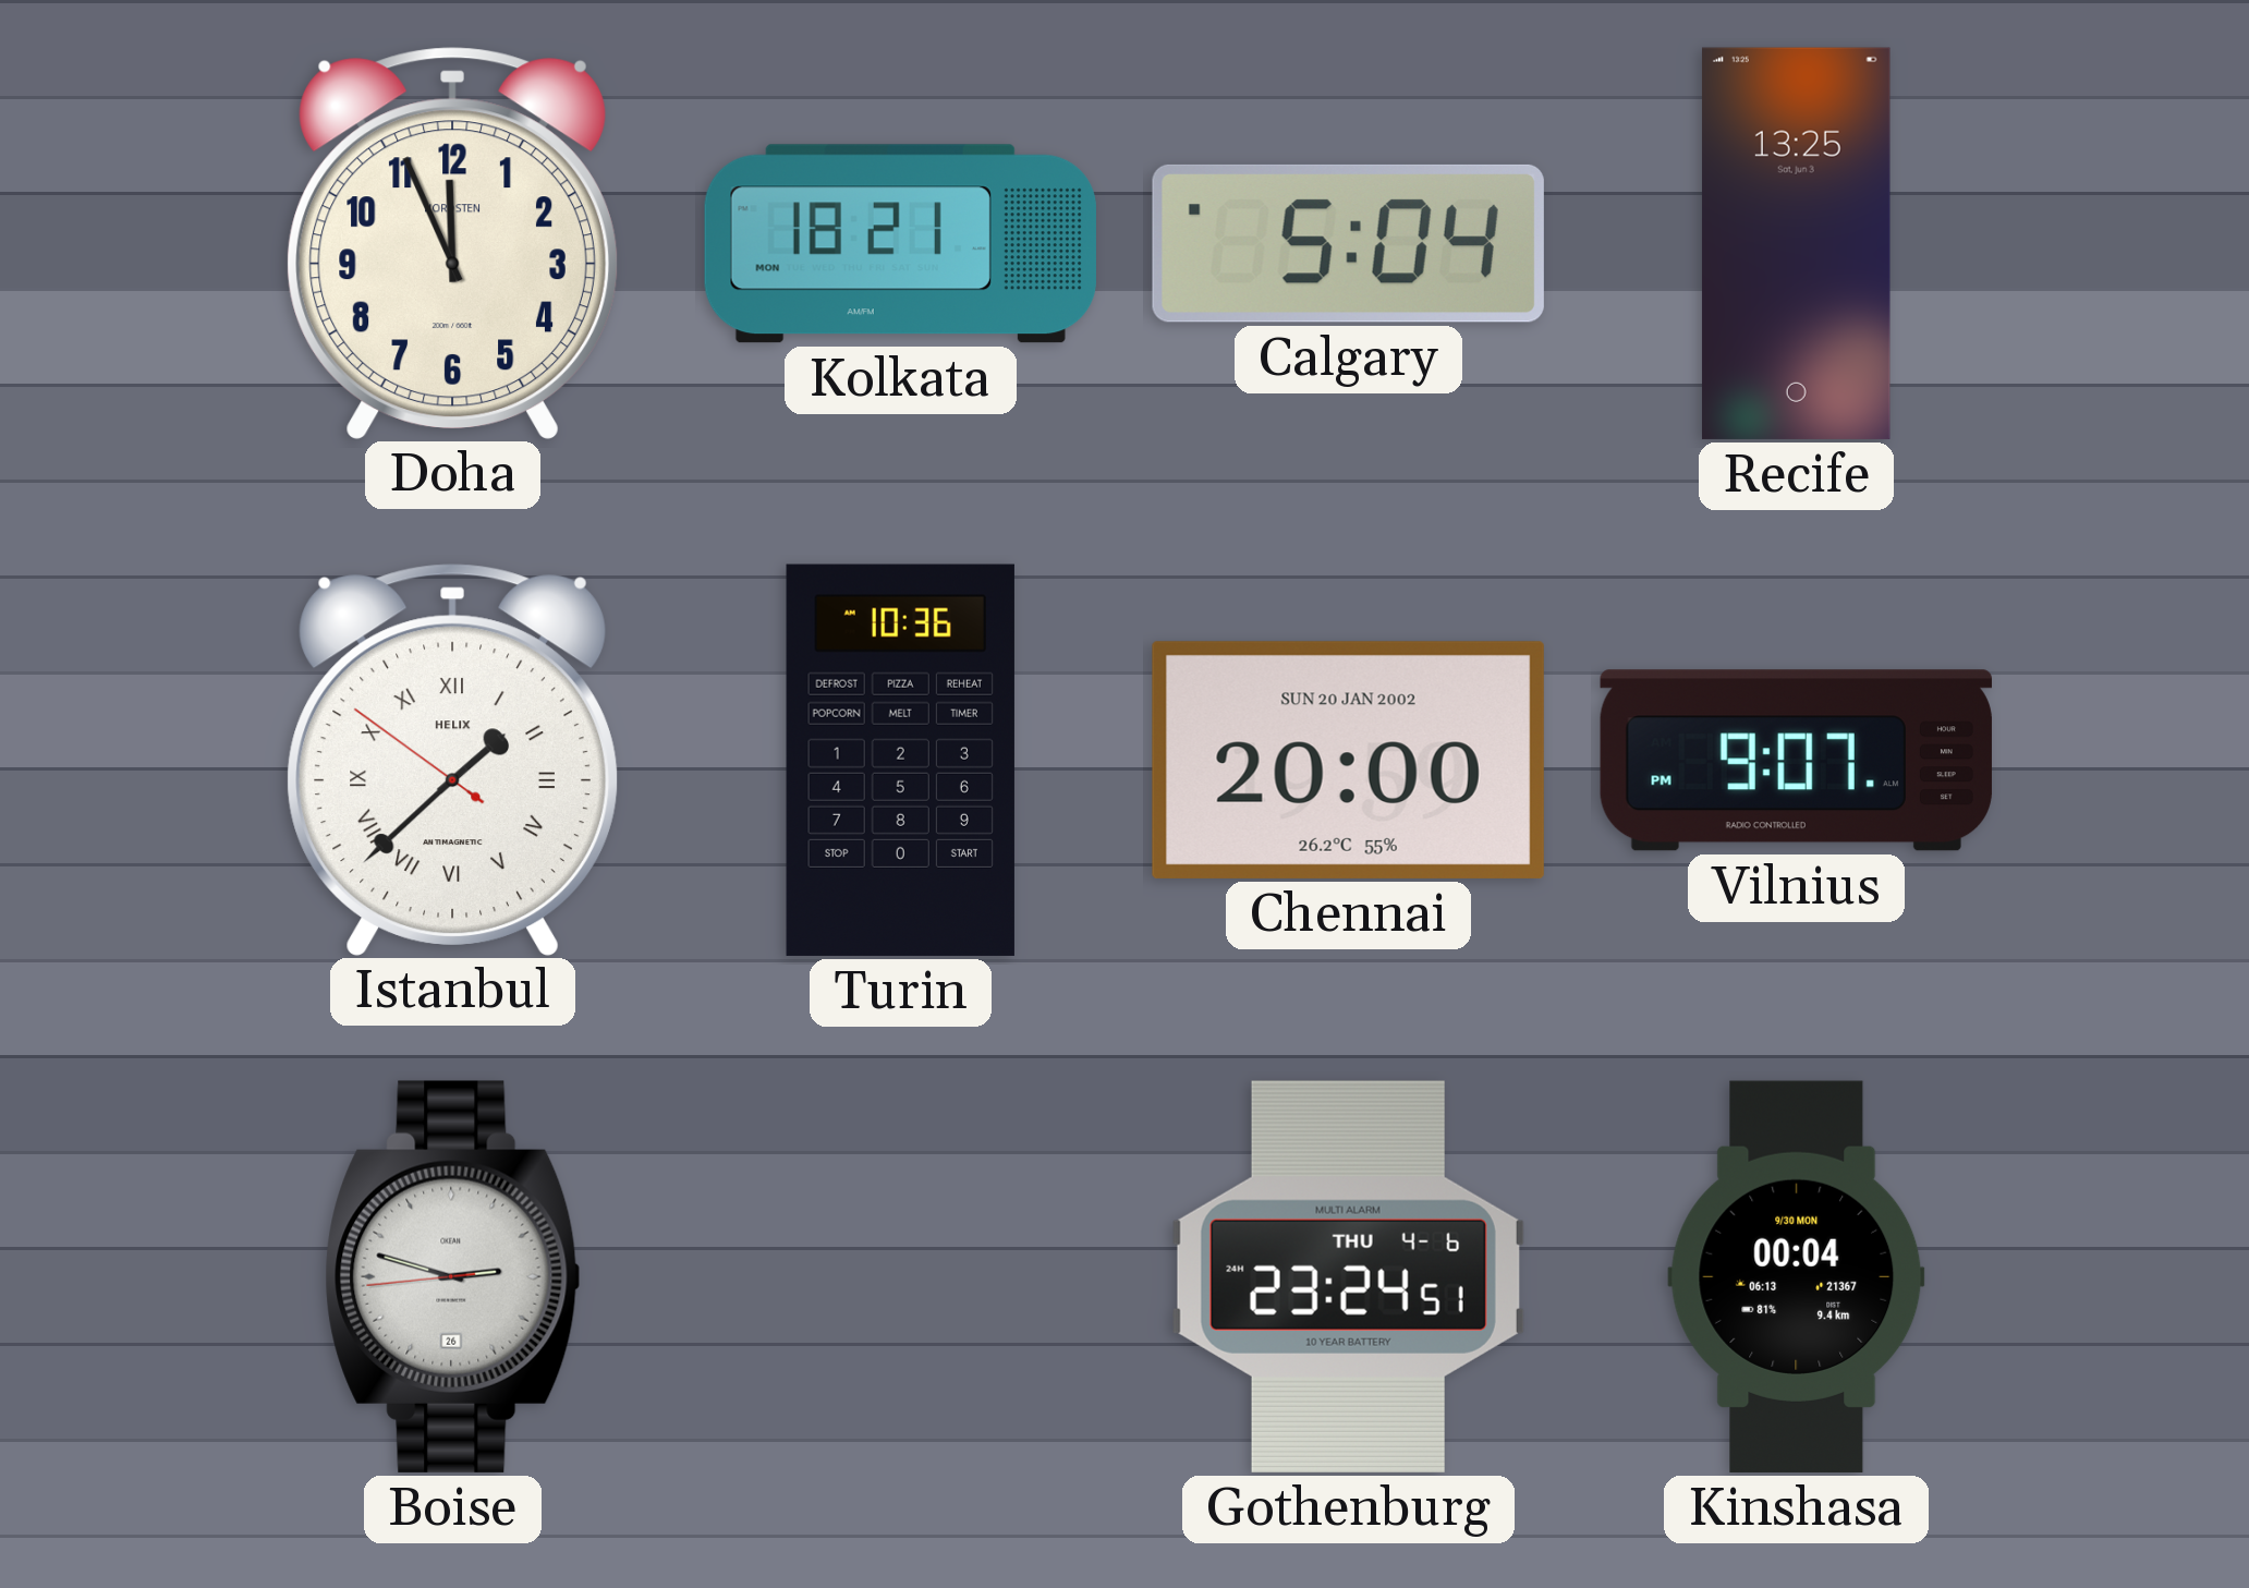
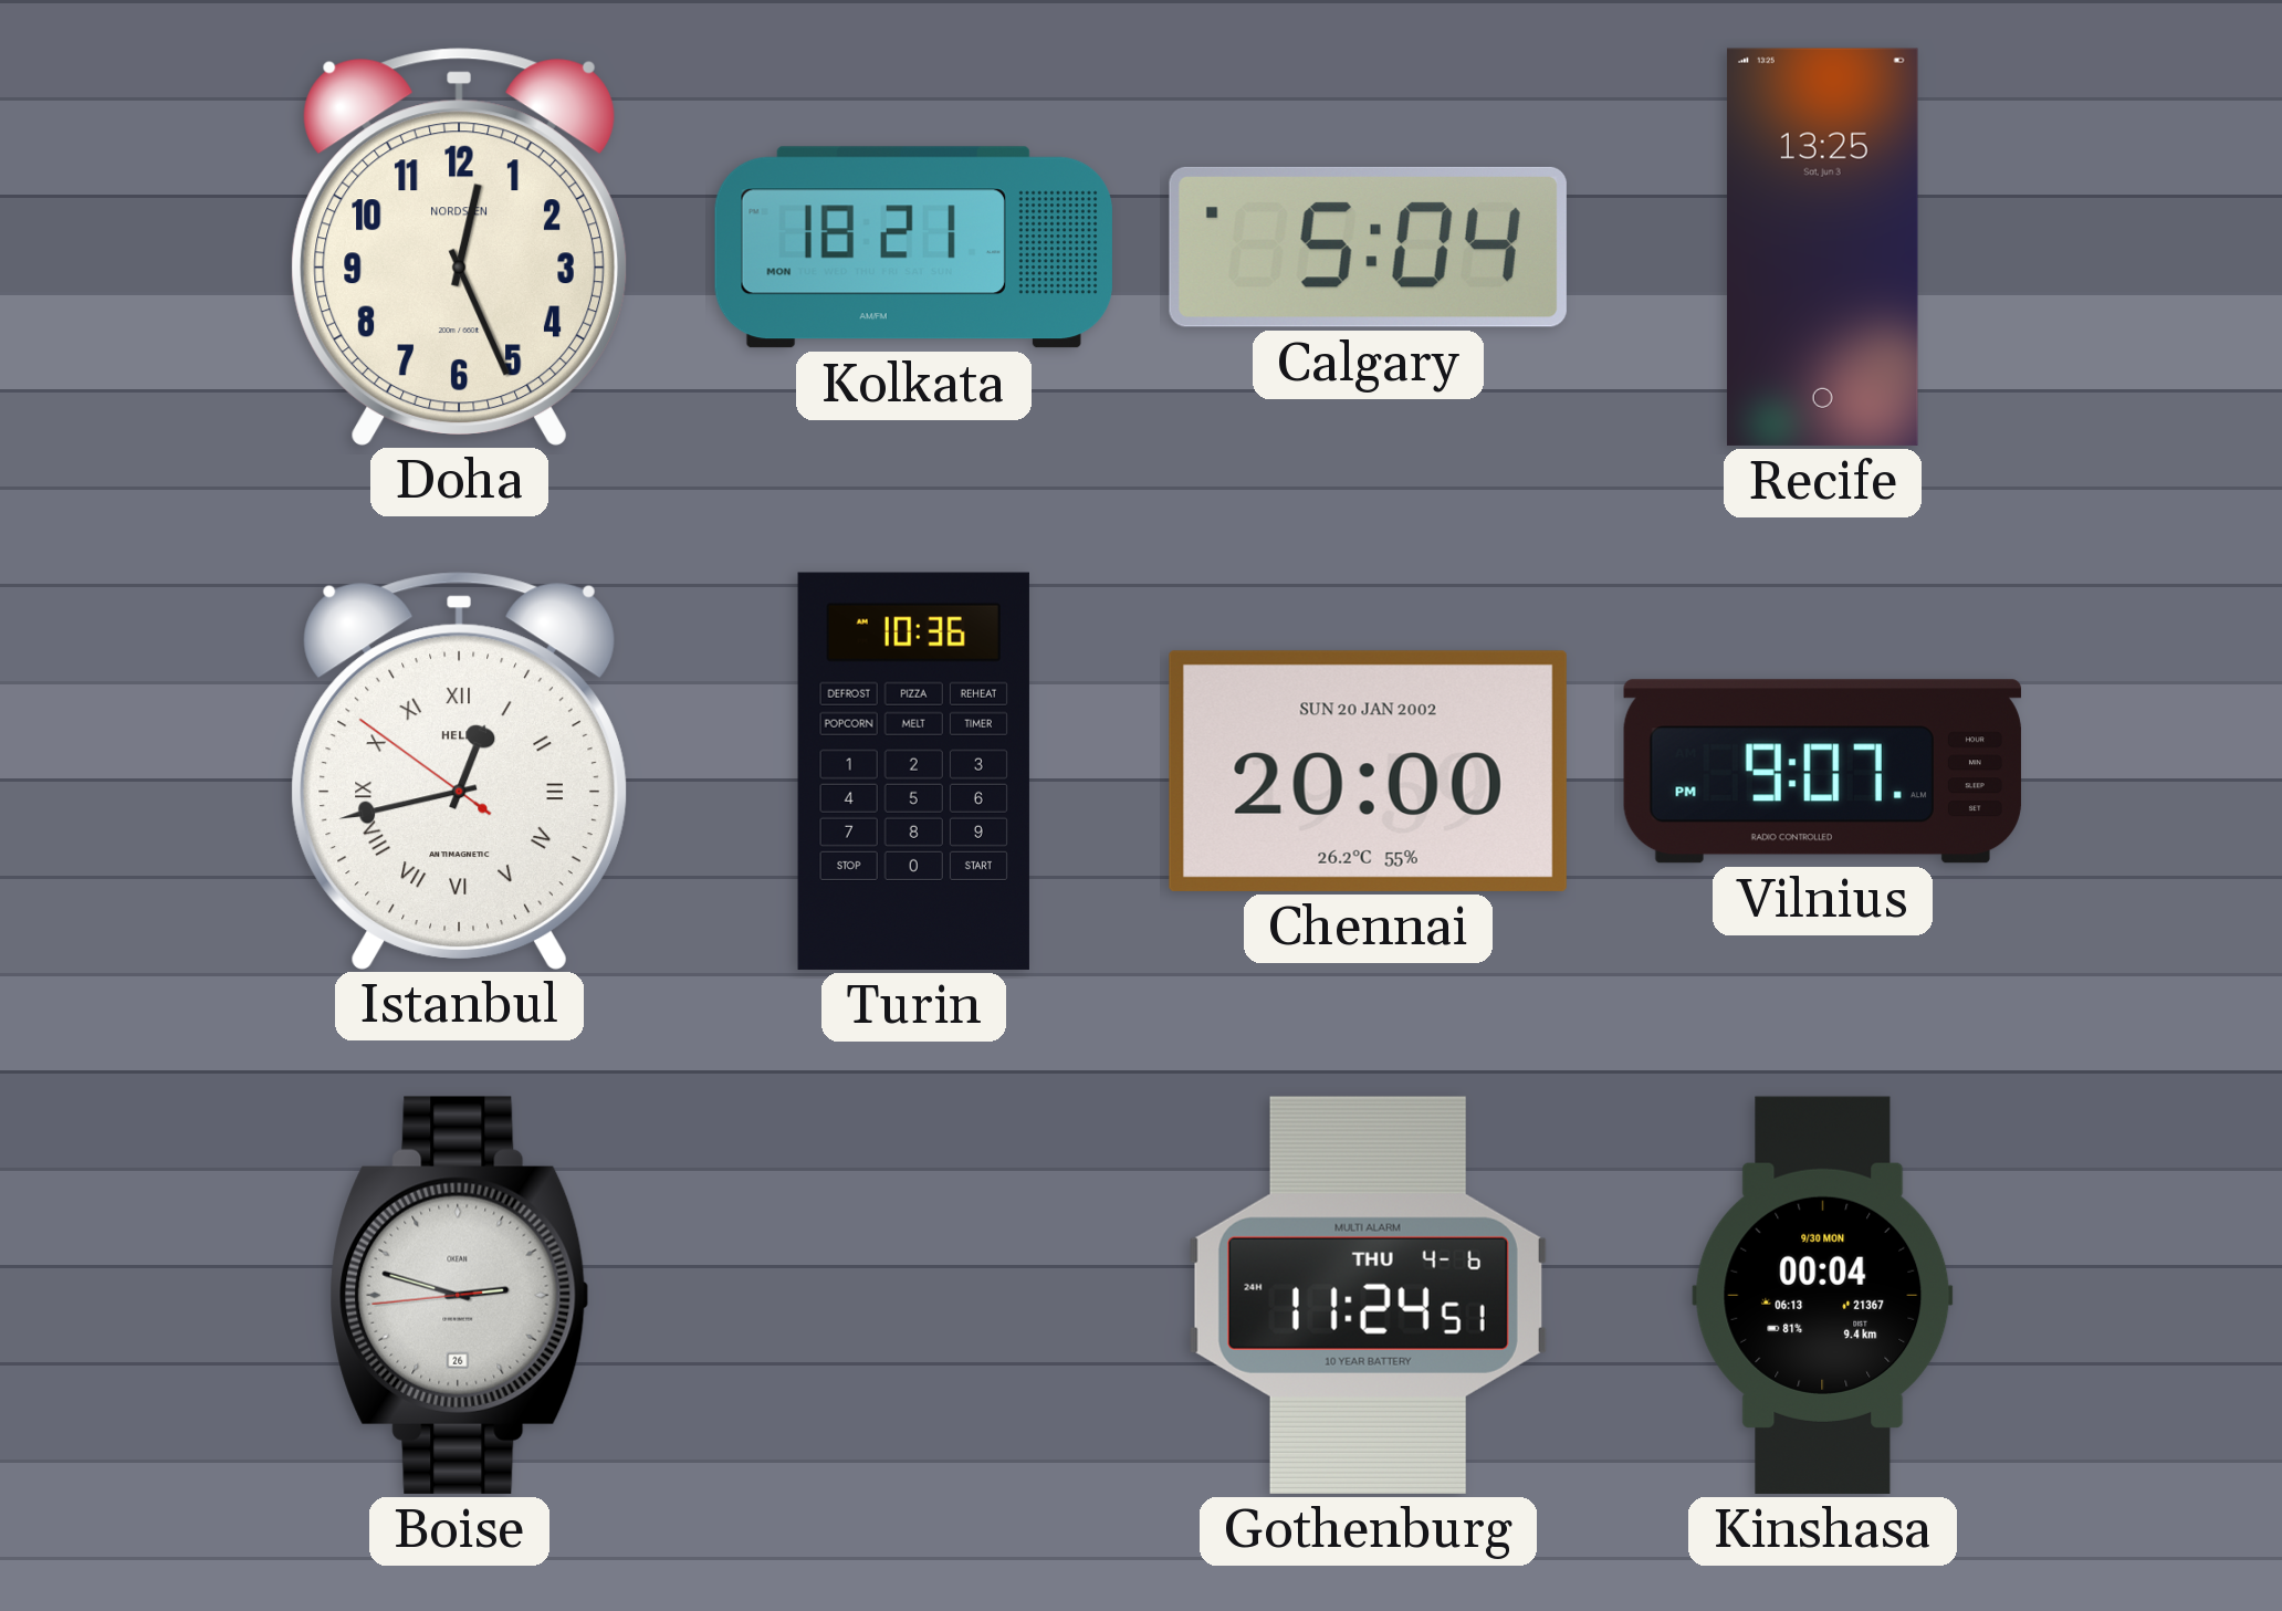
Doha: 11:56 -> 12:26
Istanbul: 1:37 -> 12:42
Gothenburg: 23:24 -> 11:24
